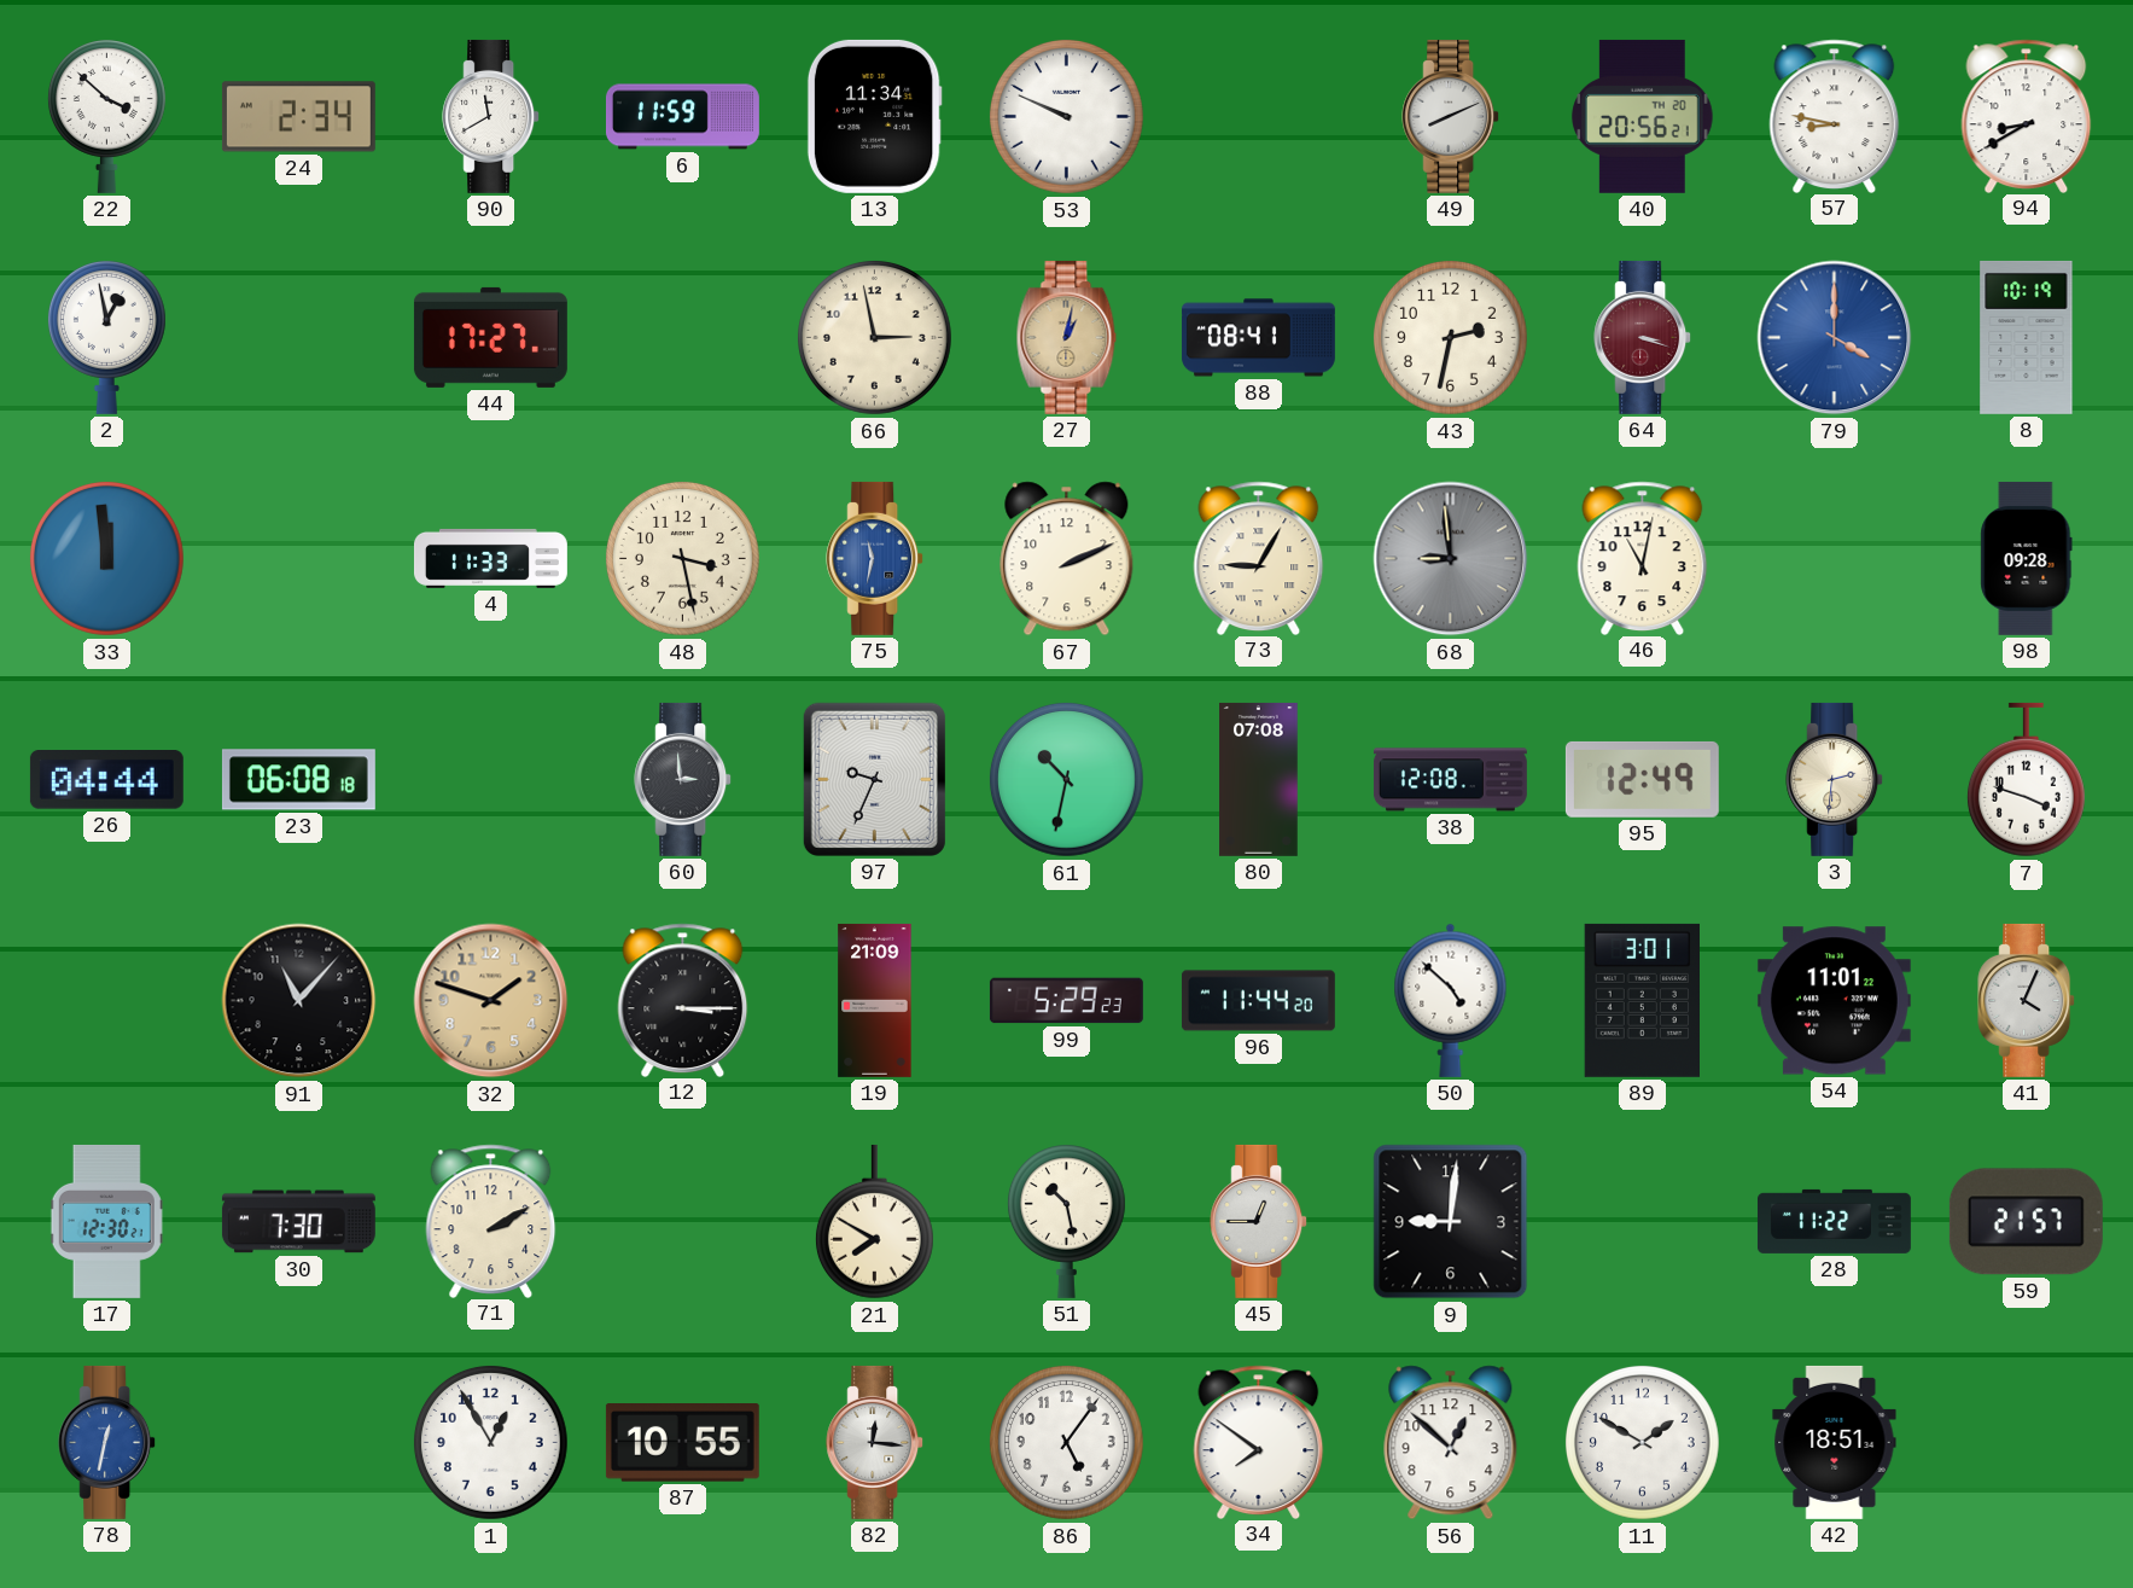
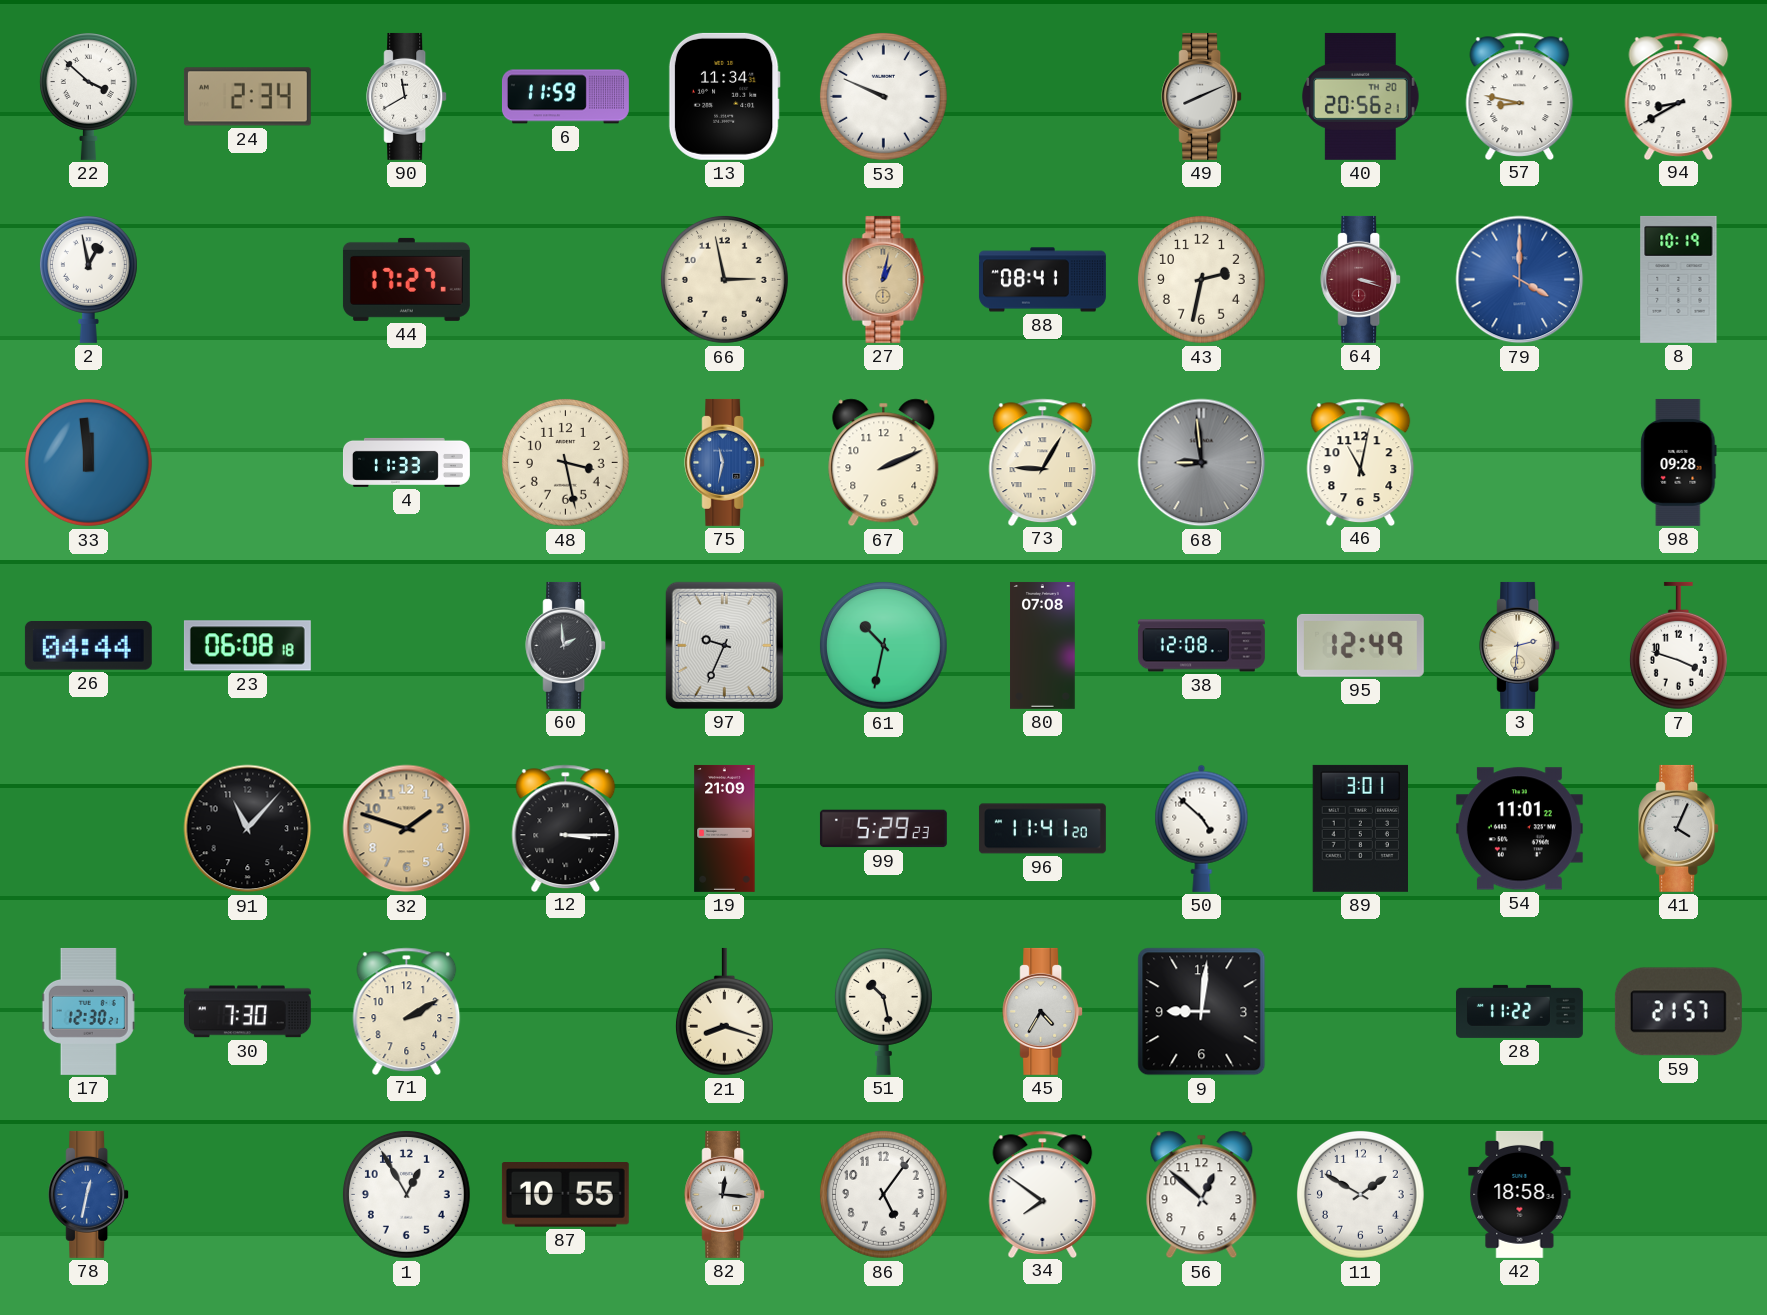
60: 2:59 -> 1:59
96: 11:44 -> 11:41
21: 7:50 -> 8:18
45: 12:45 -> 4:35
42: 18:51 -> 18:58
